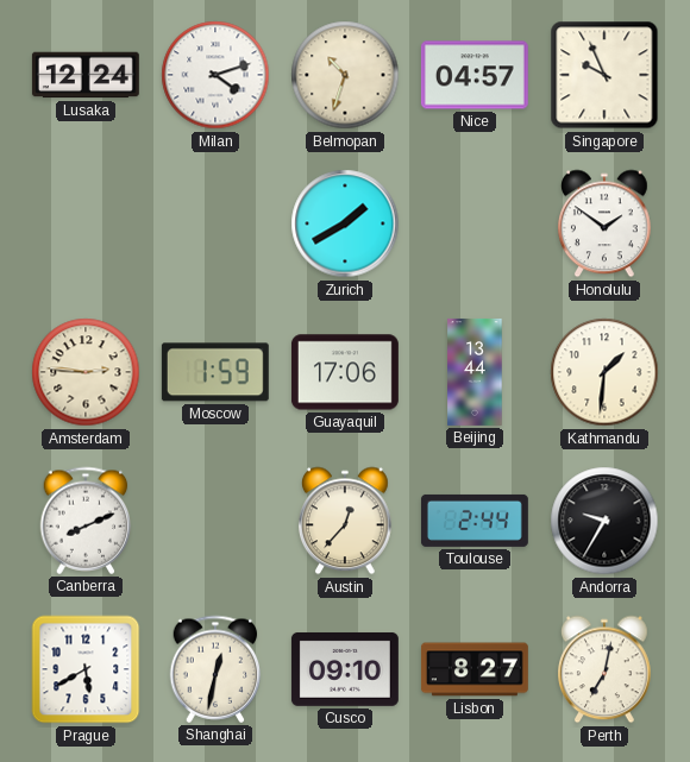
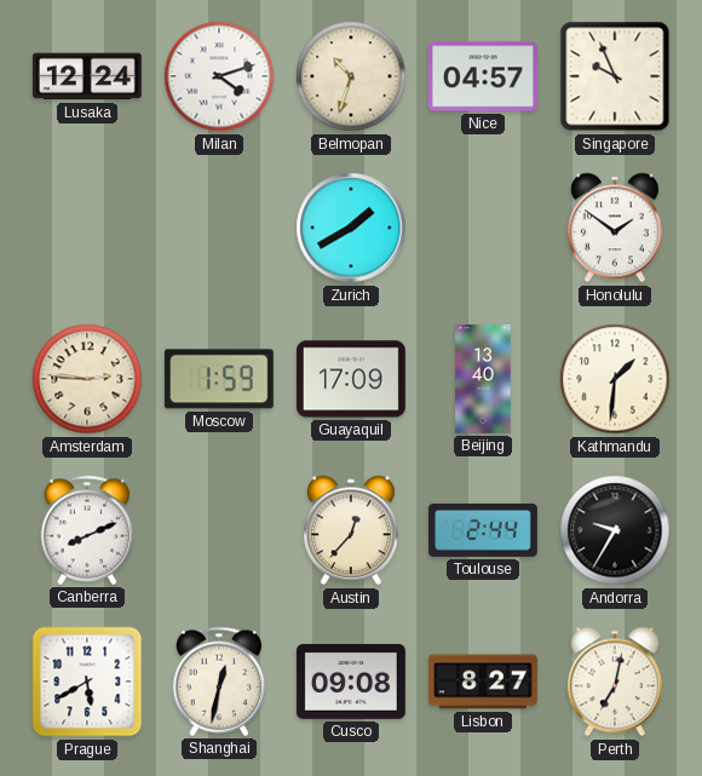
Guayaquil: 17:06 -> 17:09
Beijing: 13:44 -> 13:40
Cusco: 09:10 -> 09:08
